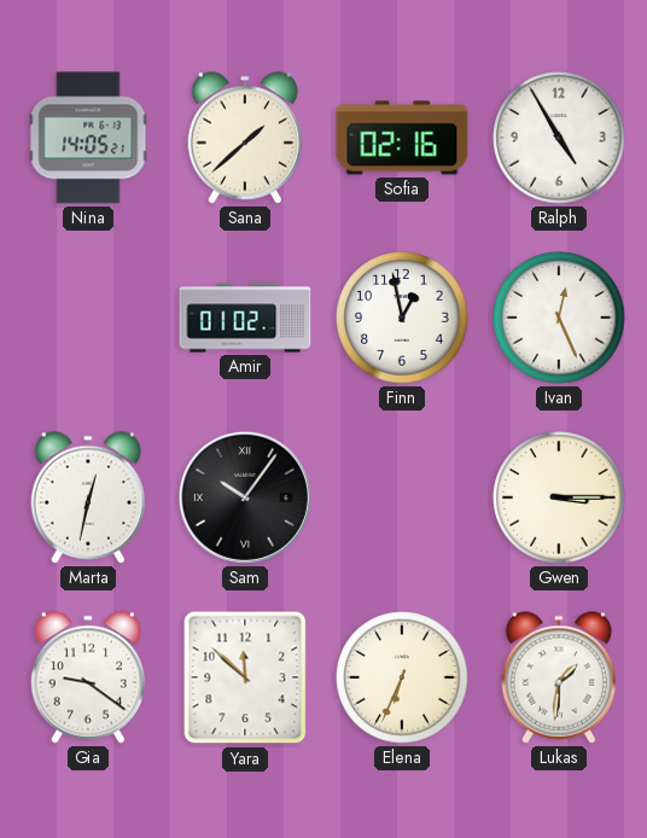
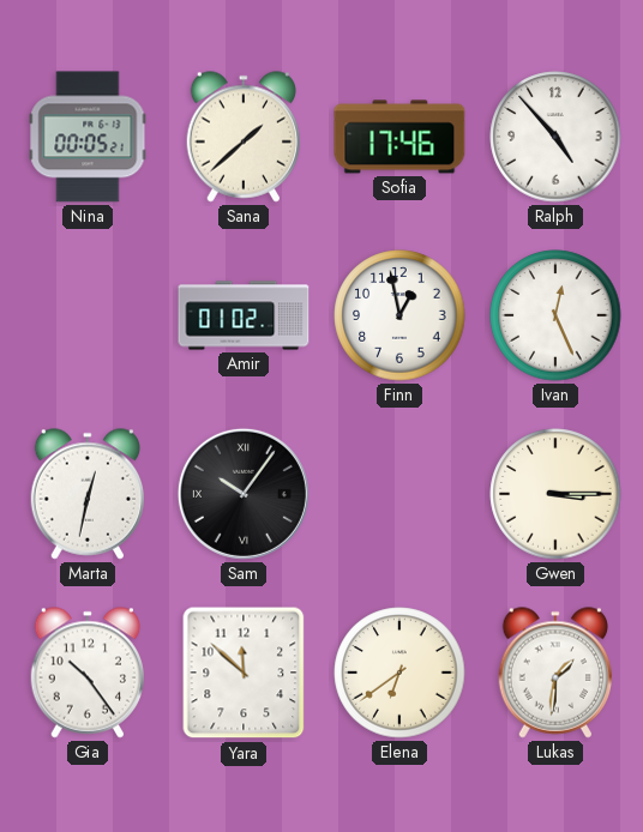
Nina: 14:05 -> 00:05
Sofia: 02:16 -> 17:46
Ralph: 4:55 -> 4:53
Gia: 9:21 -> 10:24
Elena: 6:34 -> 6:39
